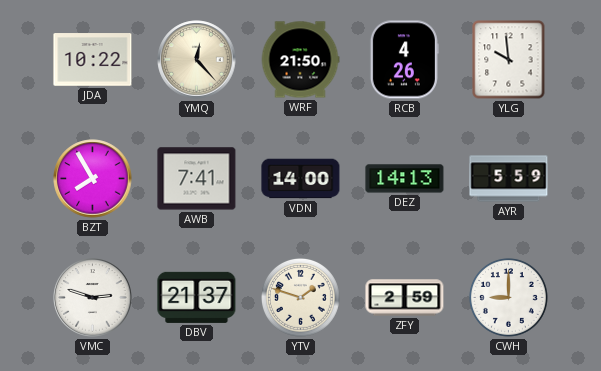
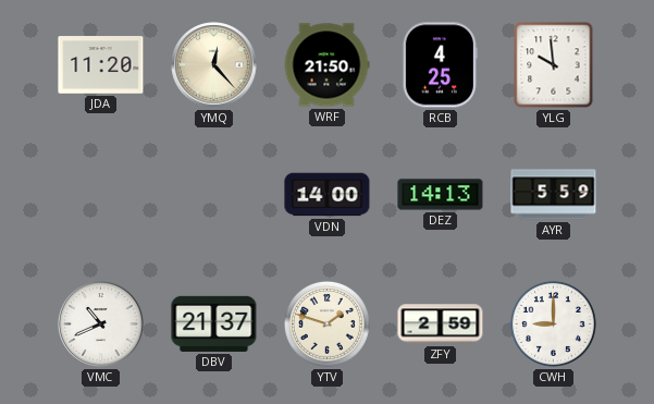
JDA: 10:22 -> 11:20
RCB: 4:26 -> 4:25
BZT: 7:55 -> none
AWB: 7:41 -> none
VMC: 2:48 -> 10:41
